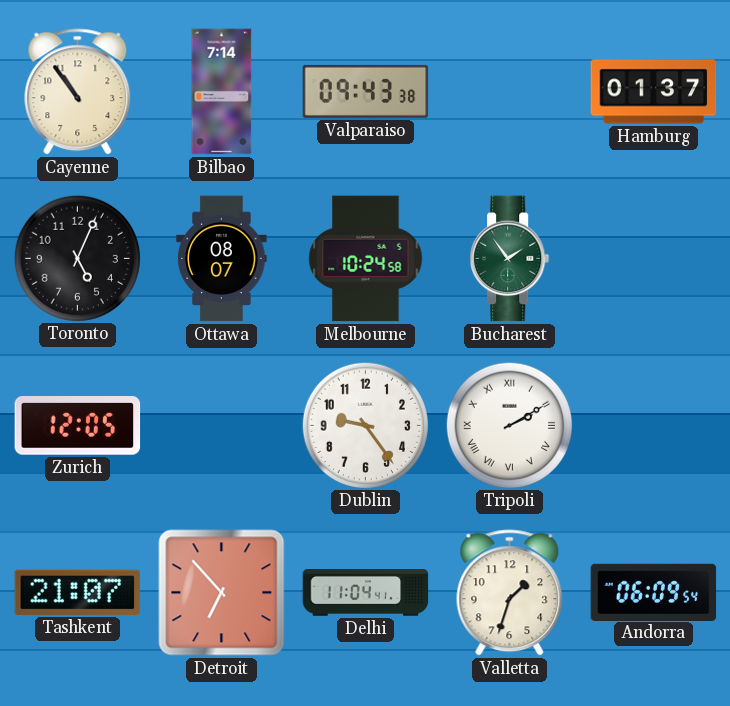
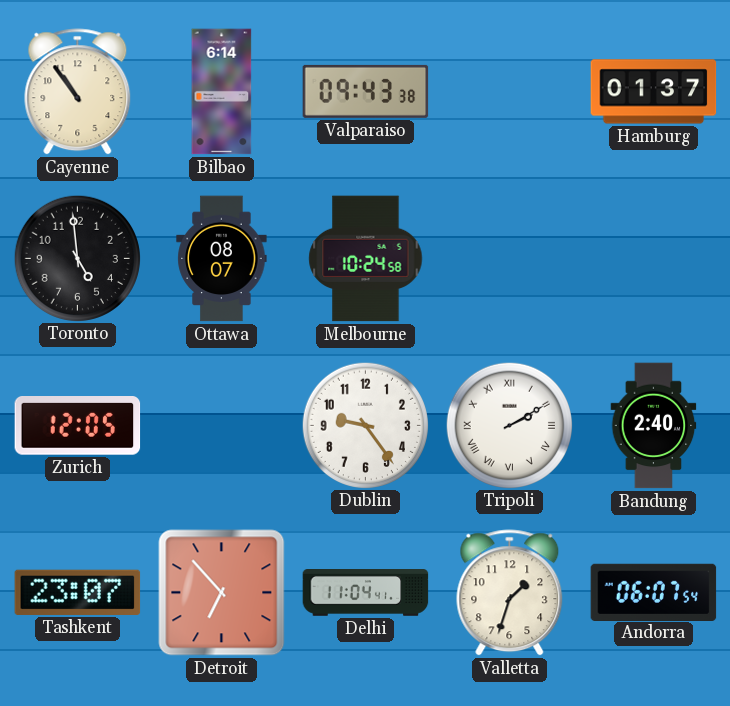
Bilbao: 7:14 -> 6:14
Toronto: 5:04 -> 4:59
Bucharest: 1:54 -> none
Bandung: none -> 2:40
Tashkent: 21:07 -> 23:07
Andorra: 06:09 -> 06:07
